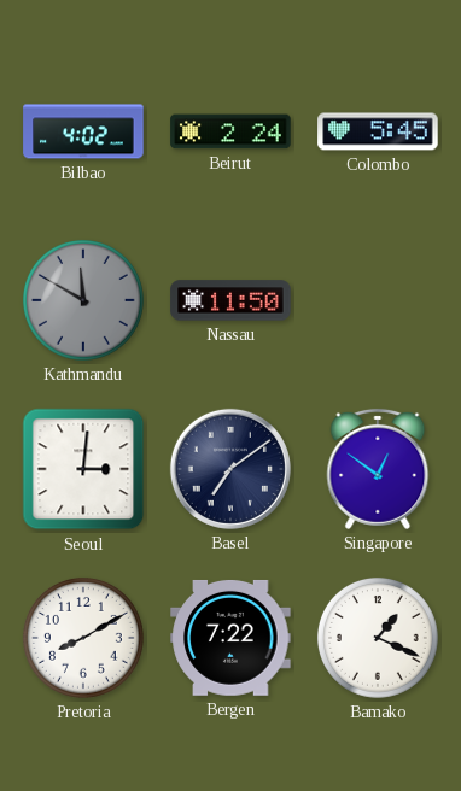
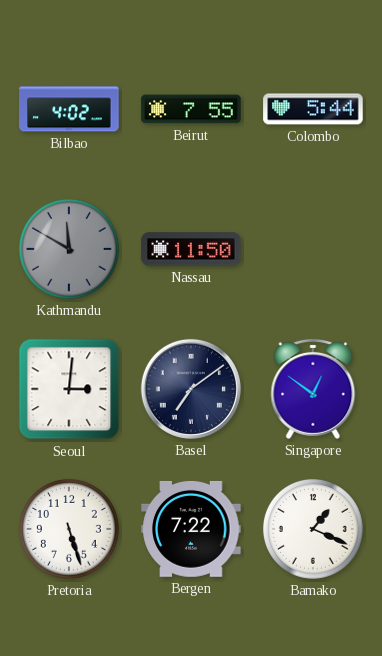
Beirut: 2:24 -> 7:55
Colombo: 5:45 -> 5:44
Pretoria: 8:10 -> 5:27
